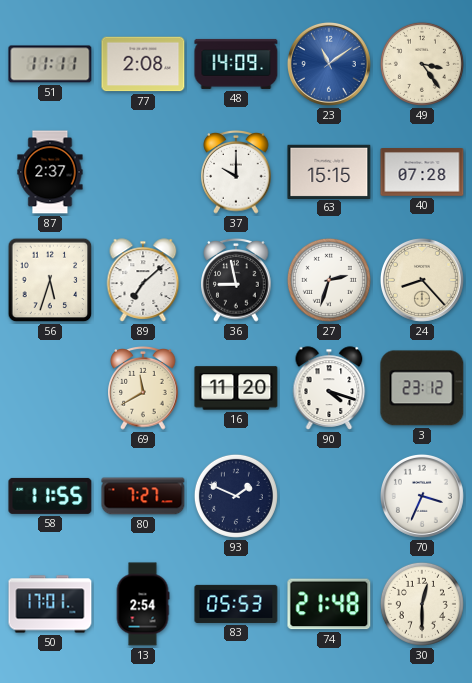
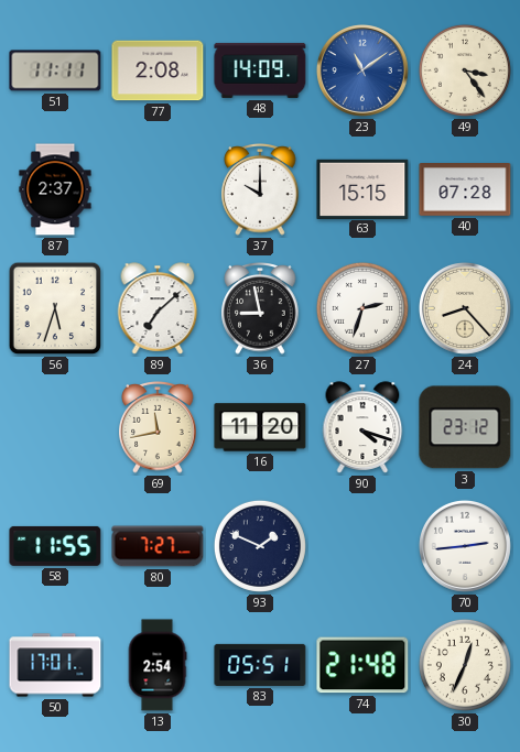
69: 11:40 -> 11:43
70: 3:34 -> 2:44
83: 05:53 -> 05:51
30: 12:30 -> 12:34
